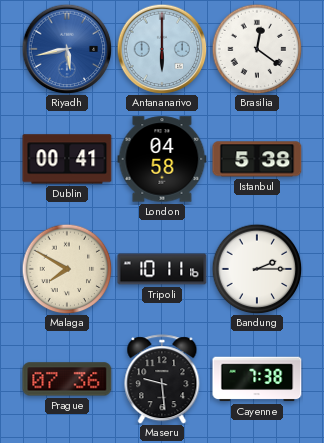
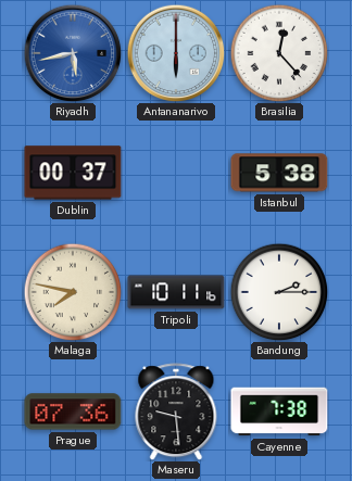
Brasilia: 12:21 -> 12:23
Dublin: 00:41 -> 00:37
London: 04:58 -> none
Malaga: 7:50 -> 7:47
